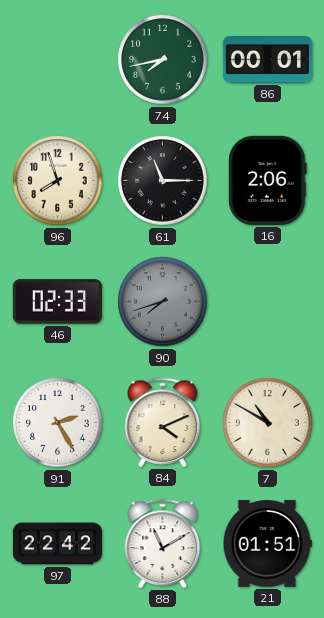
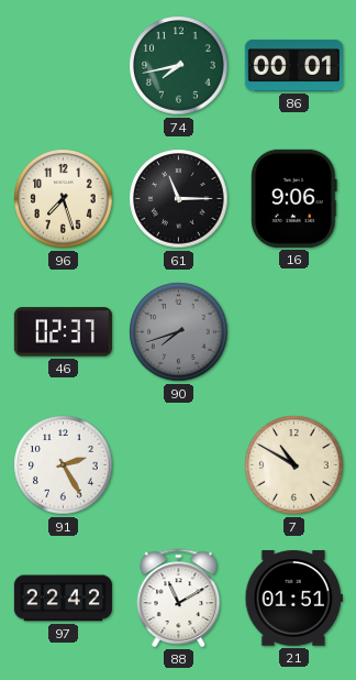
96: 7:57 -> 7:27
16: 2:06 -> 9:06
46: 02:33 -> 02:37
84: 4:11 -> none
